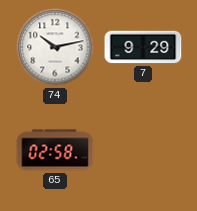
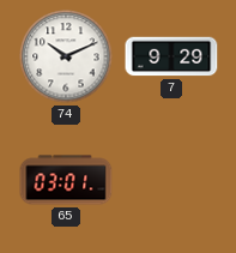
74: 10:13 -> 10:11
65: 02:58 -> 03:01
